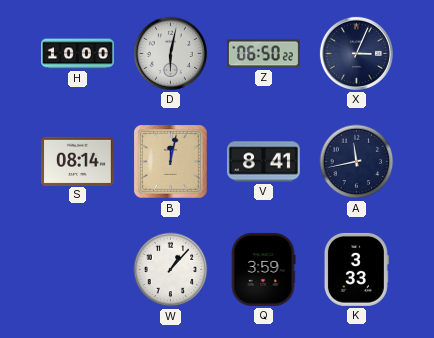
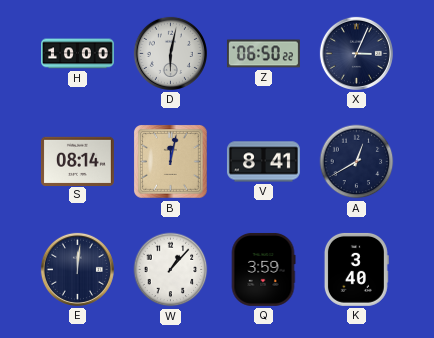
A: 11:43 -> 12:40
E: none -> 12:01
K: 3:33 -> 3:40
